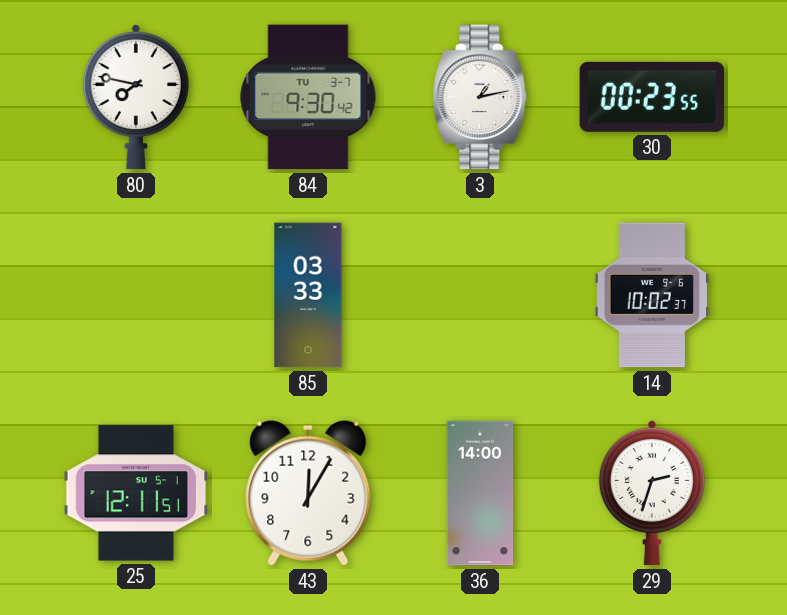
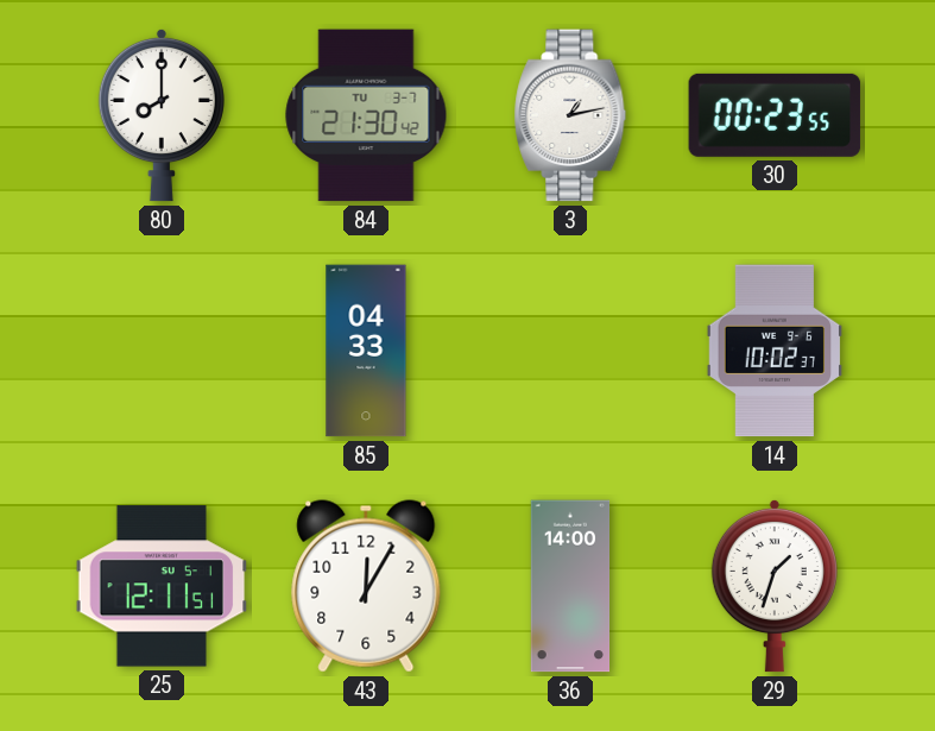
80: 7:47 -> 8:00
84: 9:30 -> 21:30
85: 03:33 -> 04:33
29: 2:33 -> 1:33
